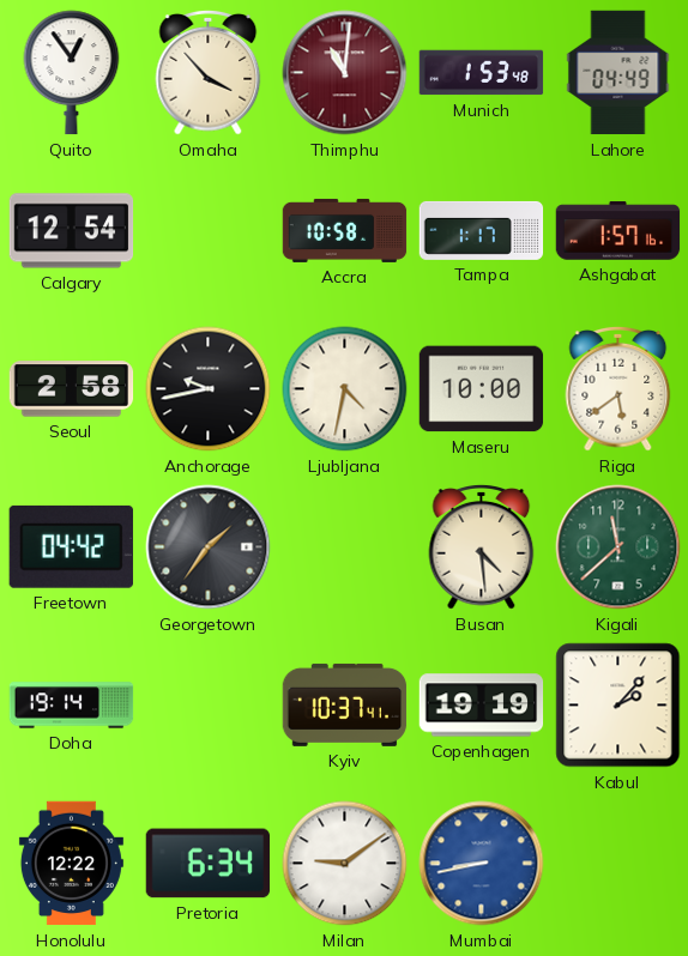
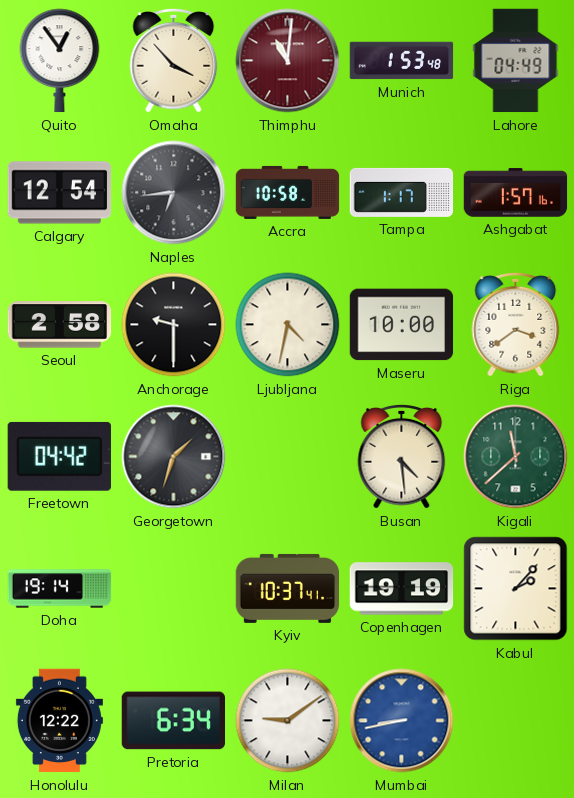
Naples: none -> 6:44
Anchorage: 9:43 -> 9:30
Riga: 5:39 -> 3:39
Georgetown: 1:36 -> 1:33
